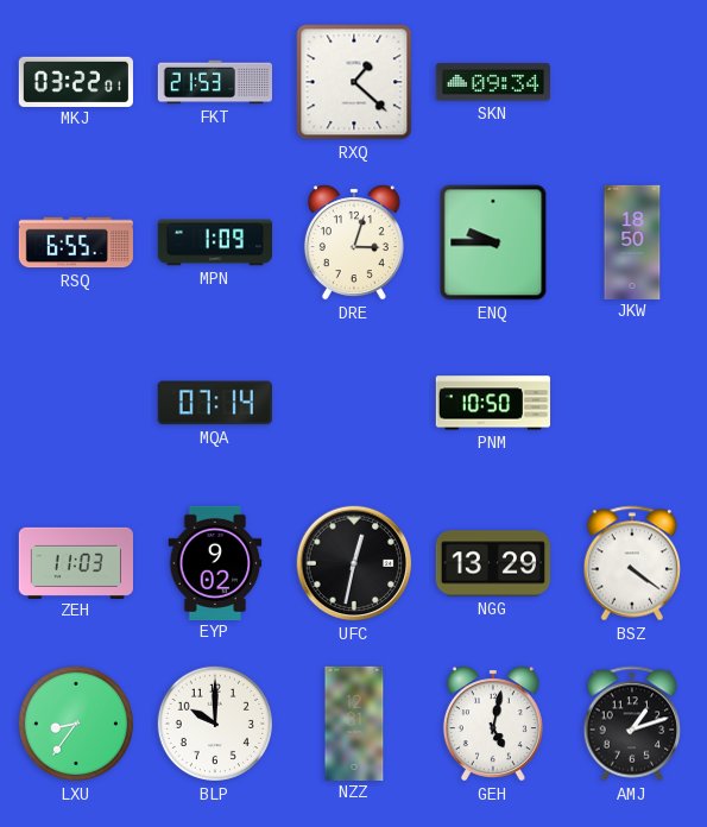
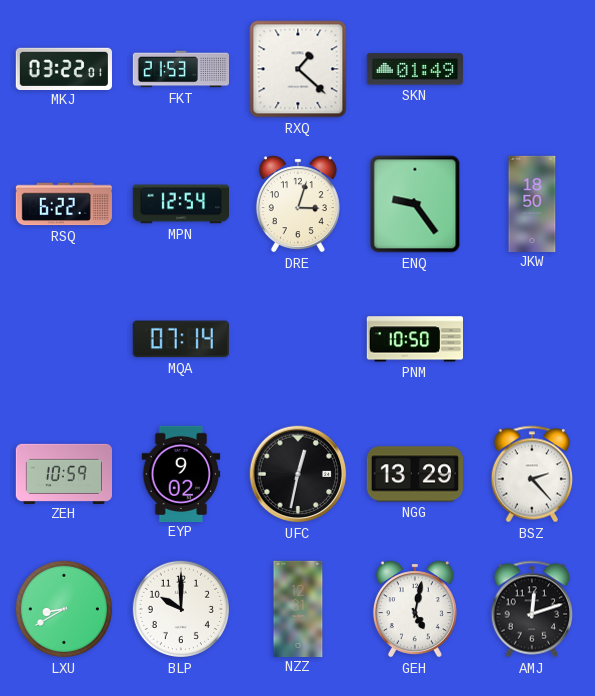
SKN: 09:34 -> 01:49
RSQ: 6:55 -> 6:22
MPN: 1:09 -> 12:54
ENQ: 9:45 -> 9:24
ZEH: 11:03 -> 10:59
BSZ: 4:21 -> 2:23
LXU: 8:36 -> 8:40
AMJ: 1:12 -> 12:12
